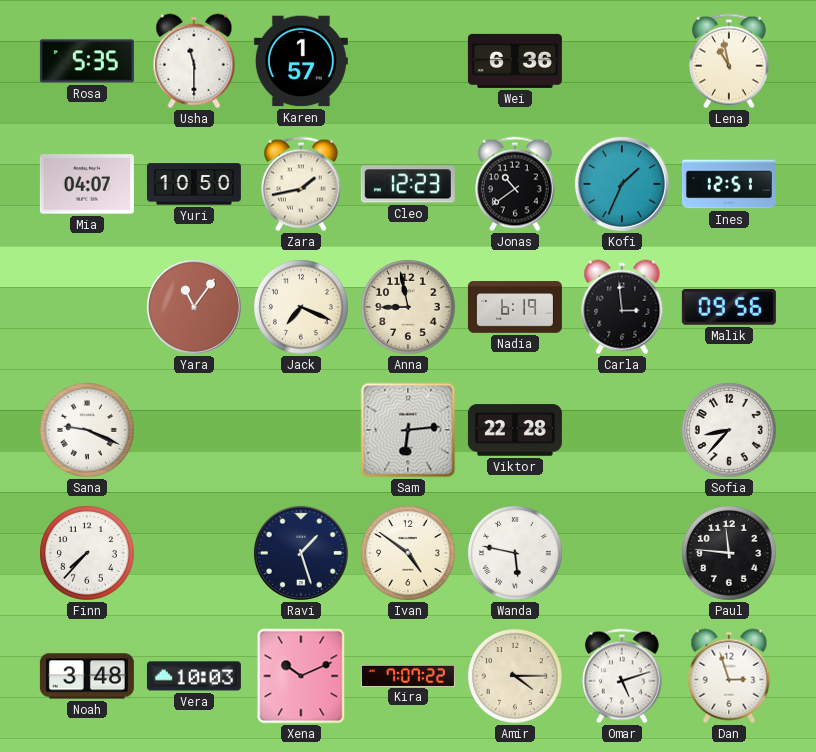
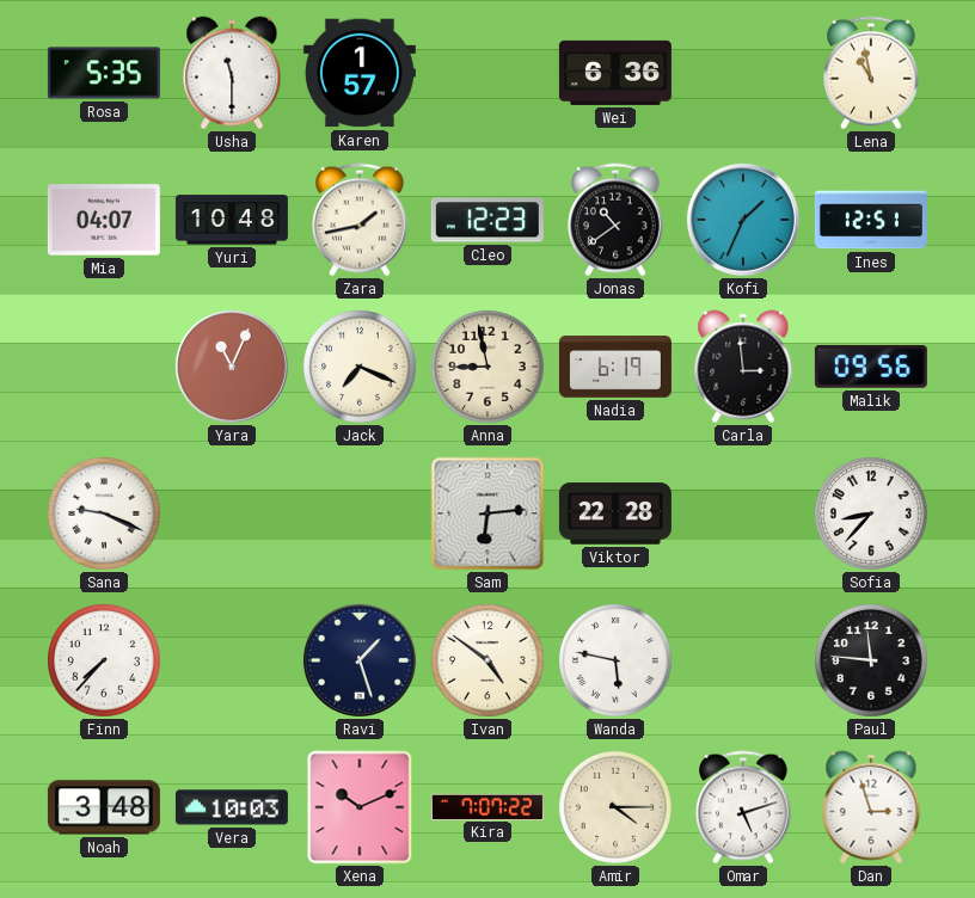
Yuri: 10:50 -> 10:48
Yara: 11:06 -> 11:04
